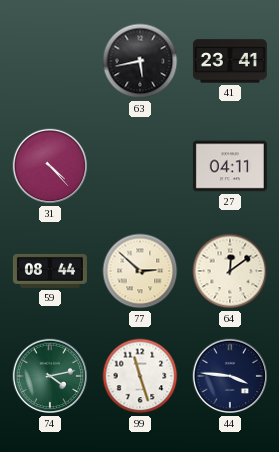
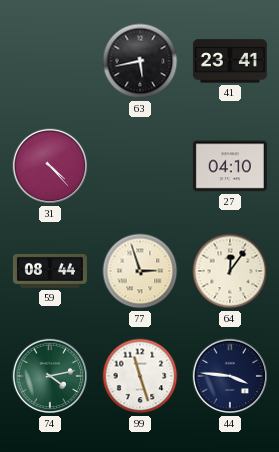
27: 04:11 -> 04:10
77: 2:52 -> 2:57
64: 12:09 -> 12:06
